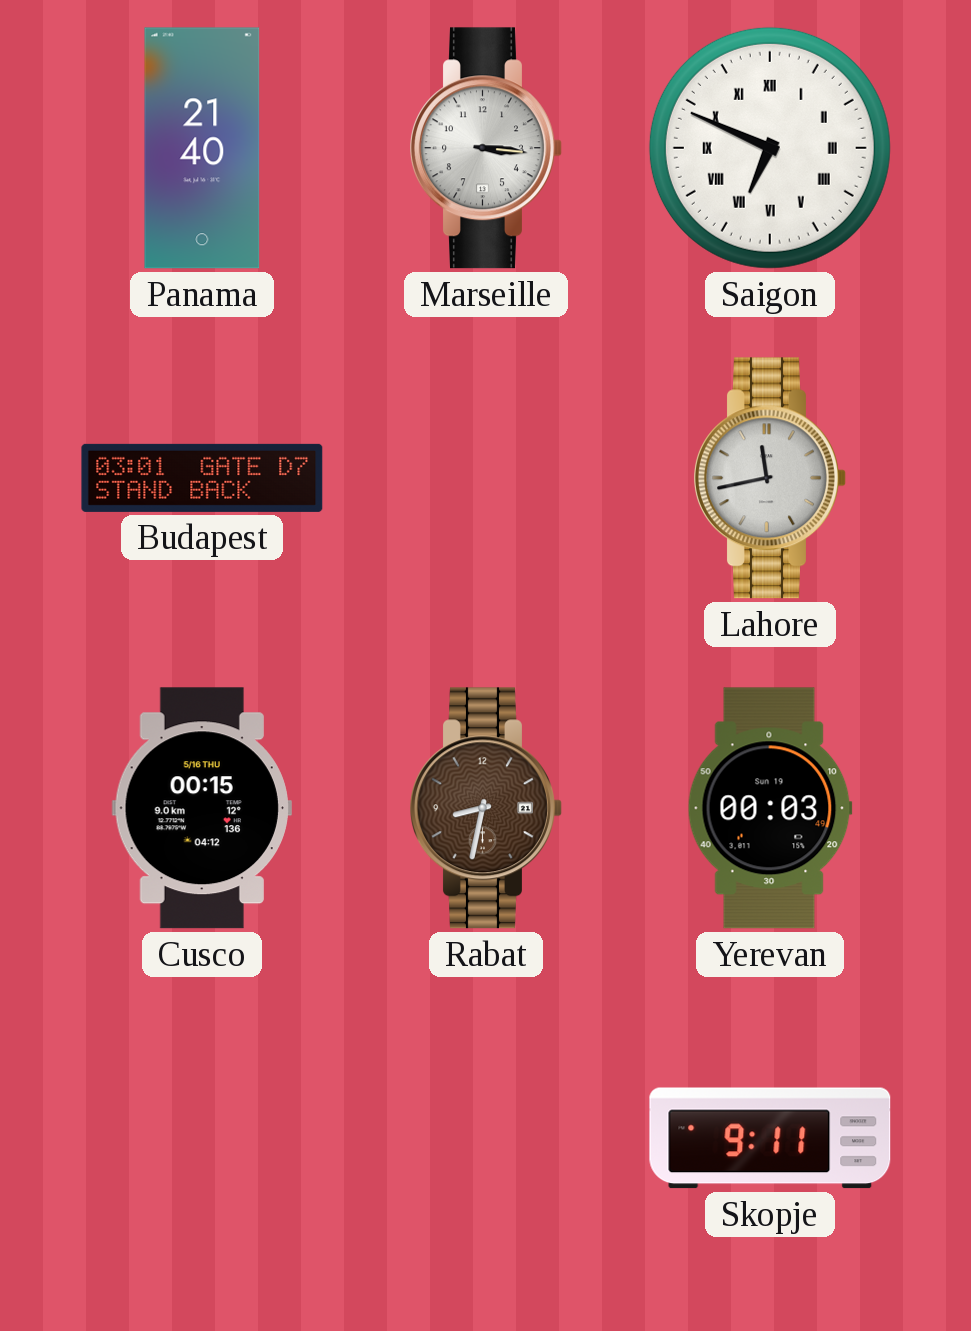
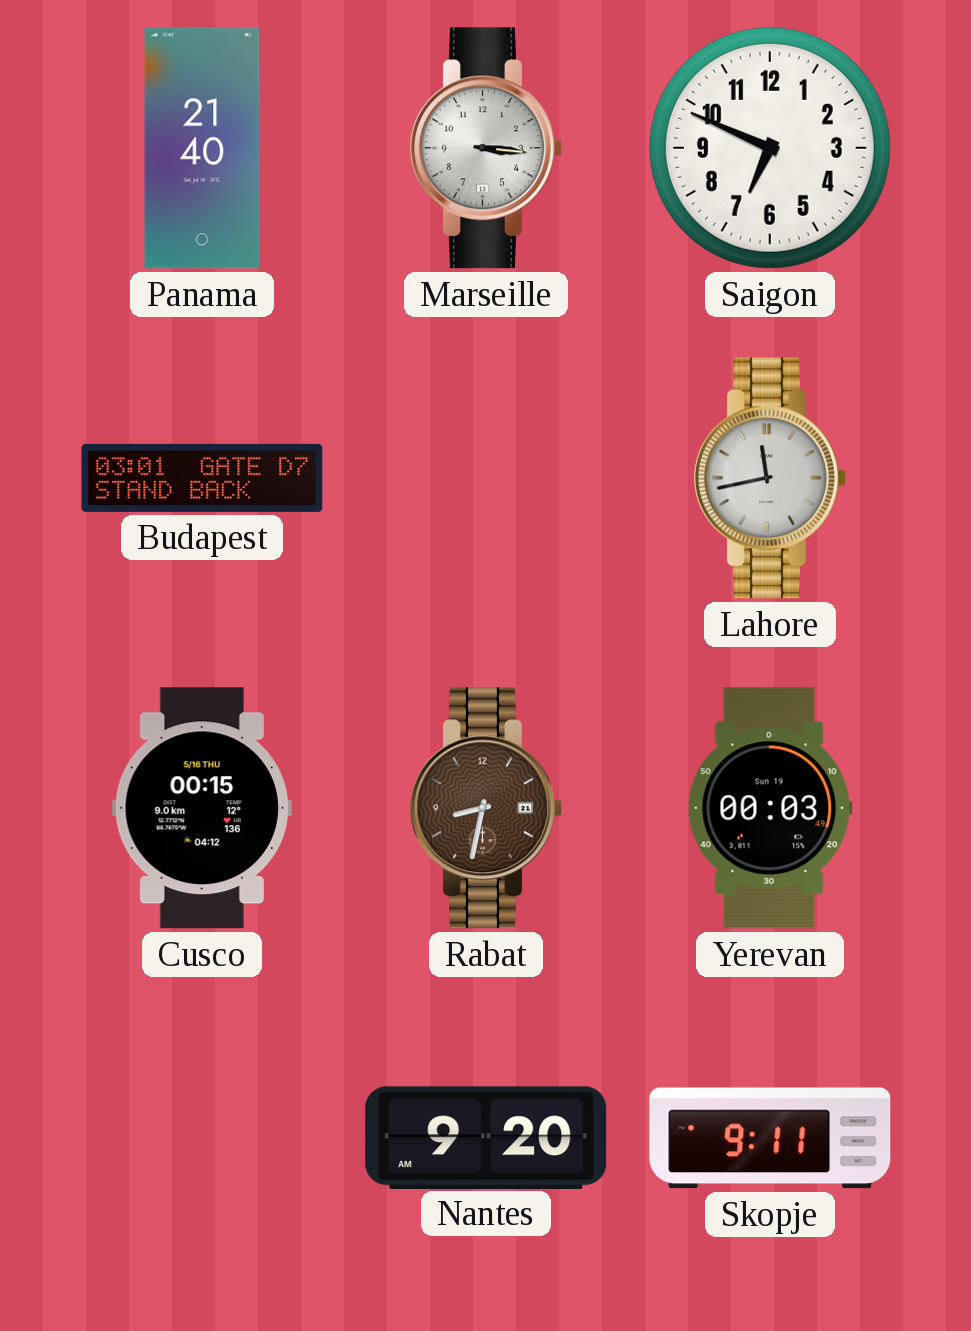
Saigon numerals: Roman -> Arabic
Nantes: none -> 9:20
